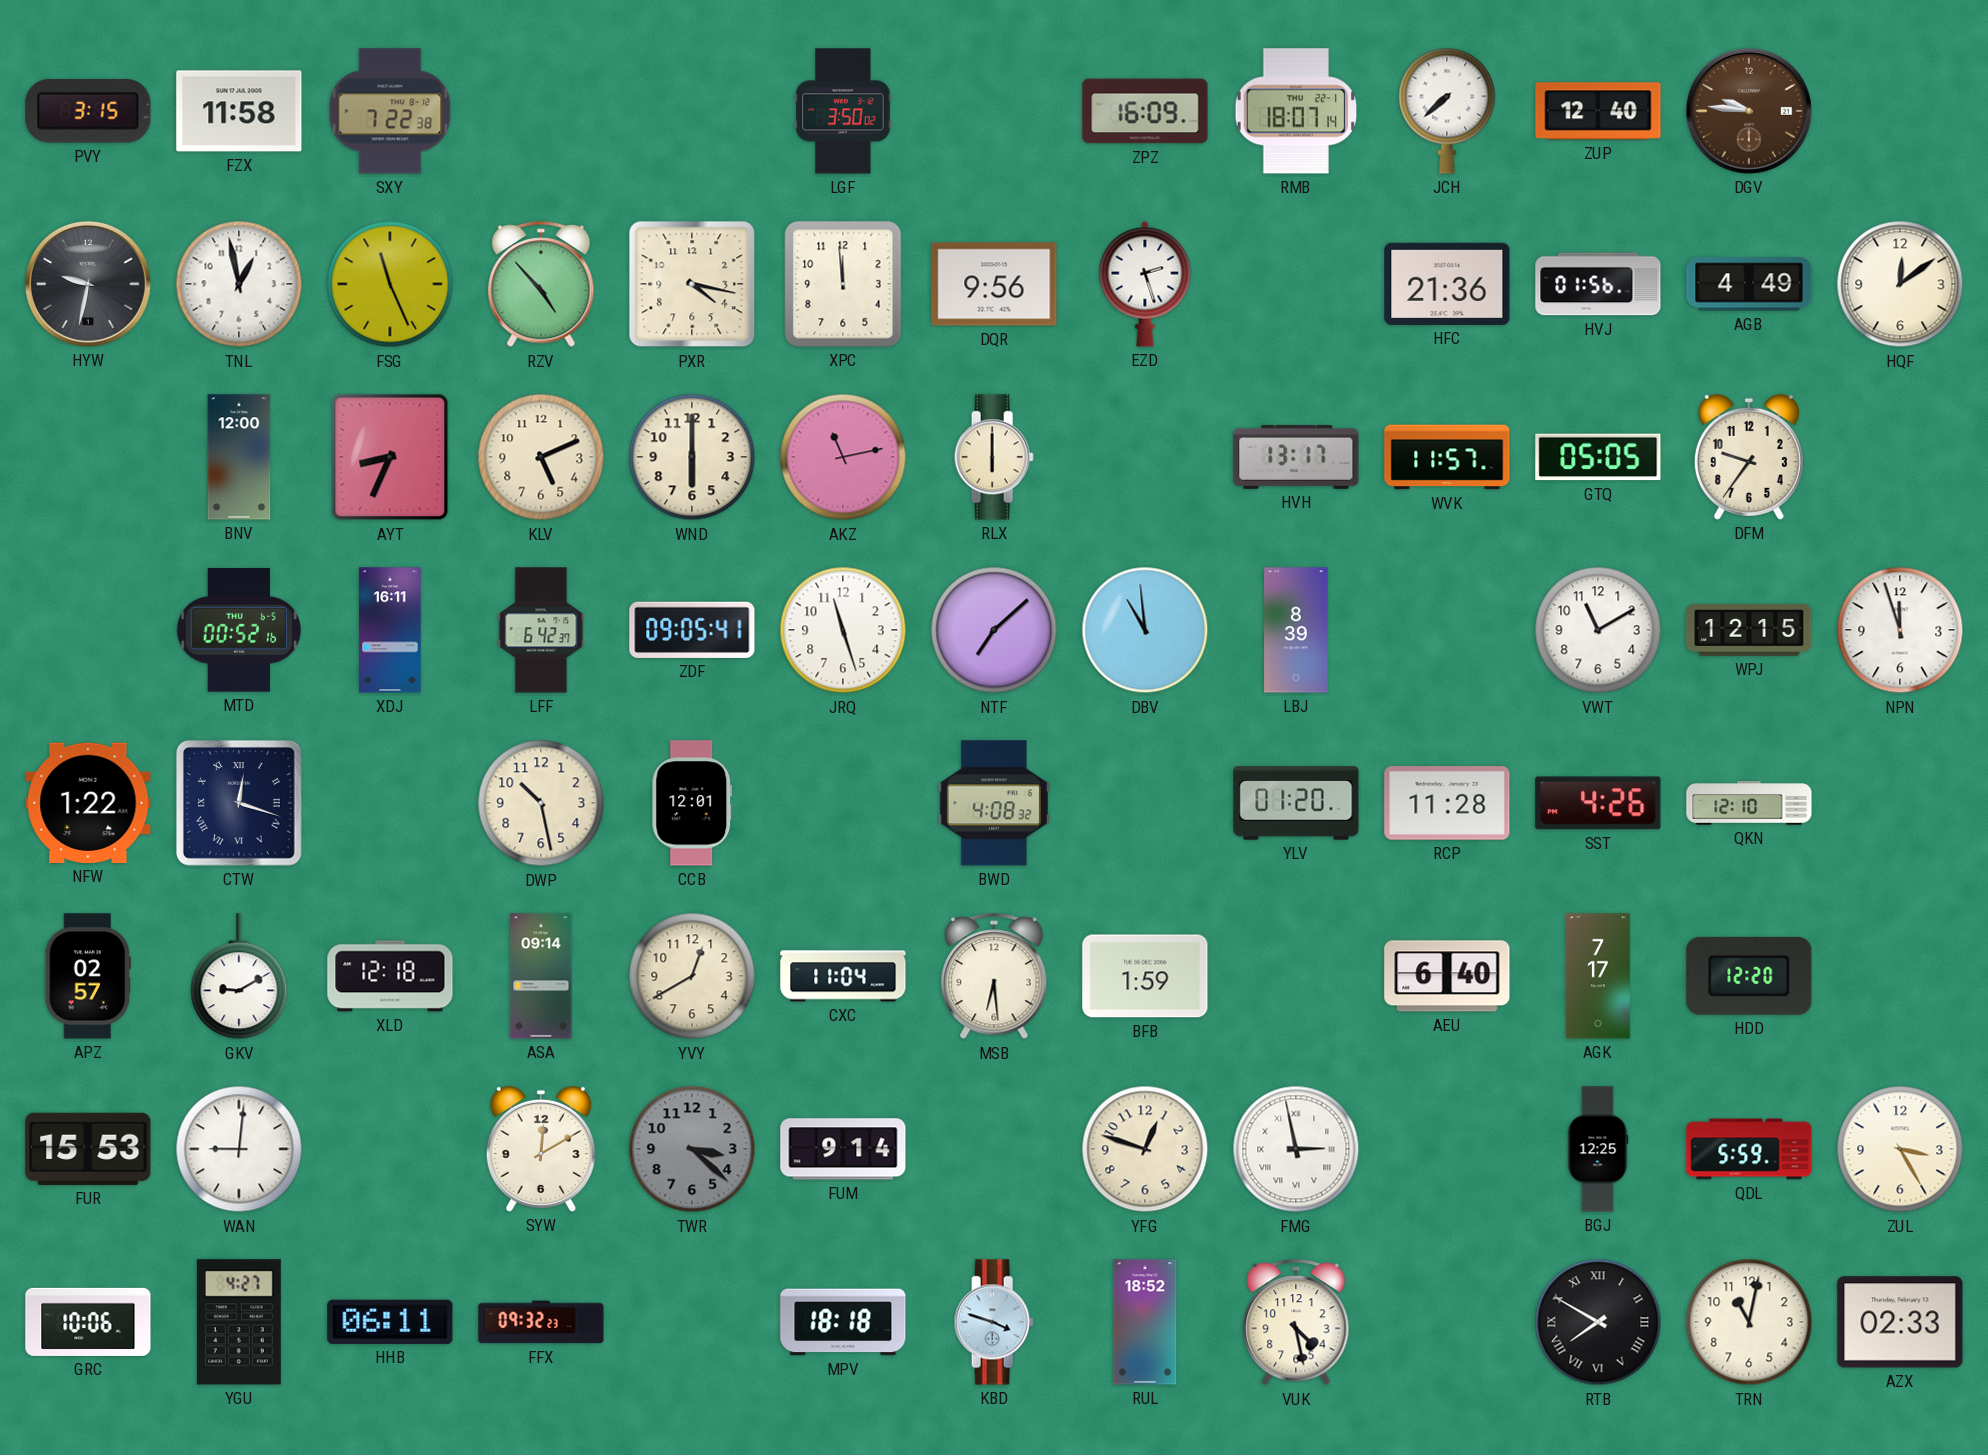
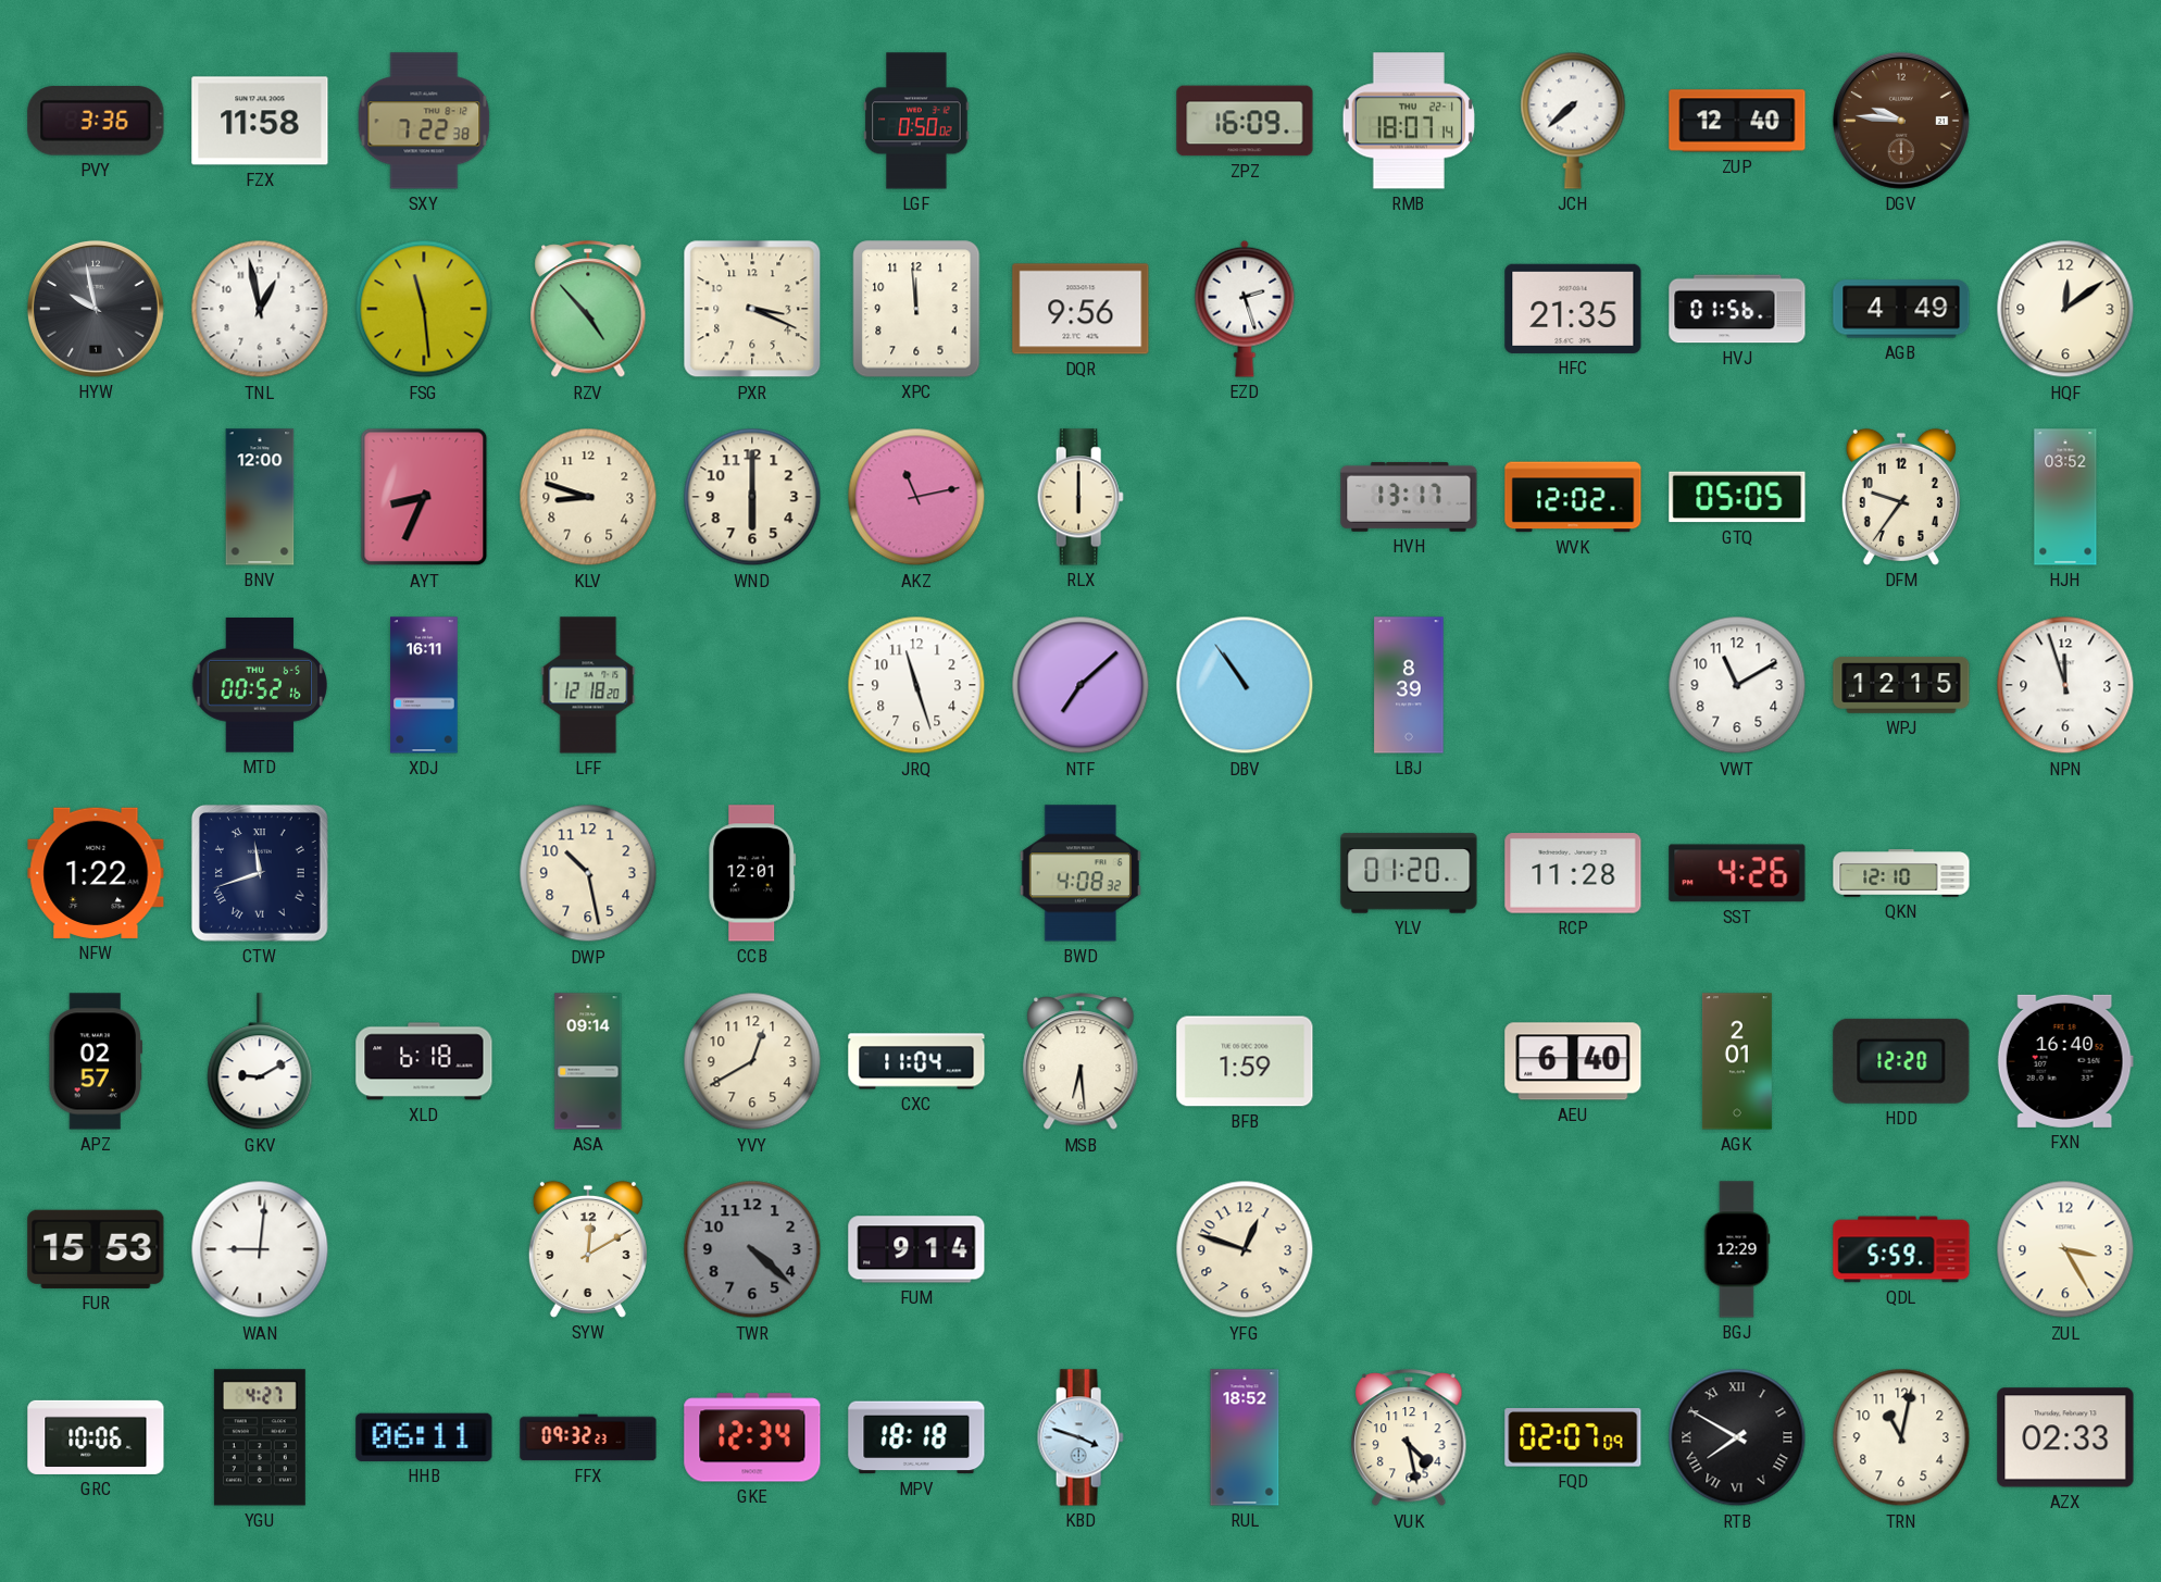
PVY: 3:15 -> 3:36
LGF: 3:50 -> 0:50
HYW: 9:32 -> 9:58
FSG: 11:26 -> 11:29
PXR: 4:17 -> 3:19
HFC: 21:36 -> 21:35
KLV: 5:11 -> 8:48
WVK: 11:57 -> 12:02
HJH: none -> 03:52
LFF: 6:42 -> 12:18
ZDF: 09:05 -> none
DBV: 10:59 -> 10:54
CTW: 12:18 -> 11:42
XLD: 12:18 -> 6:18
AGK: 7:17 -> 2:01
FXN: none -> 16:40
TWR: 3:22 -> 4:22
FMG: 2:58 -> none
BGJ: 12:25 -> 12:29
GKE: none -> 12:34
FQD: none -> 02:07
